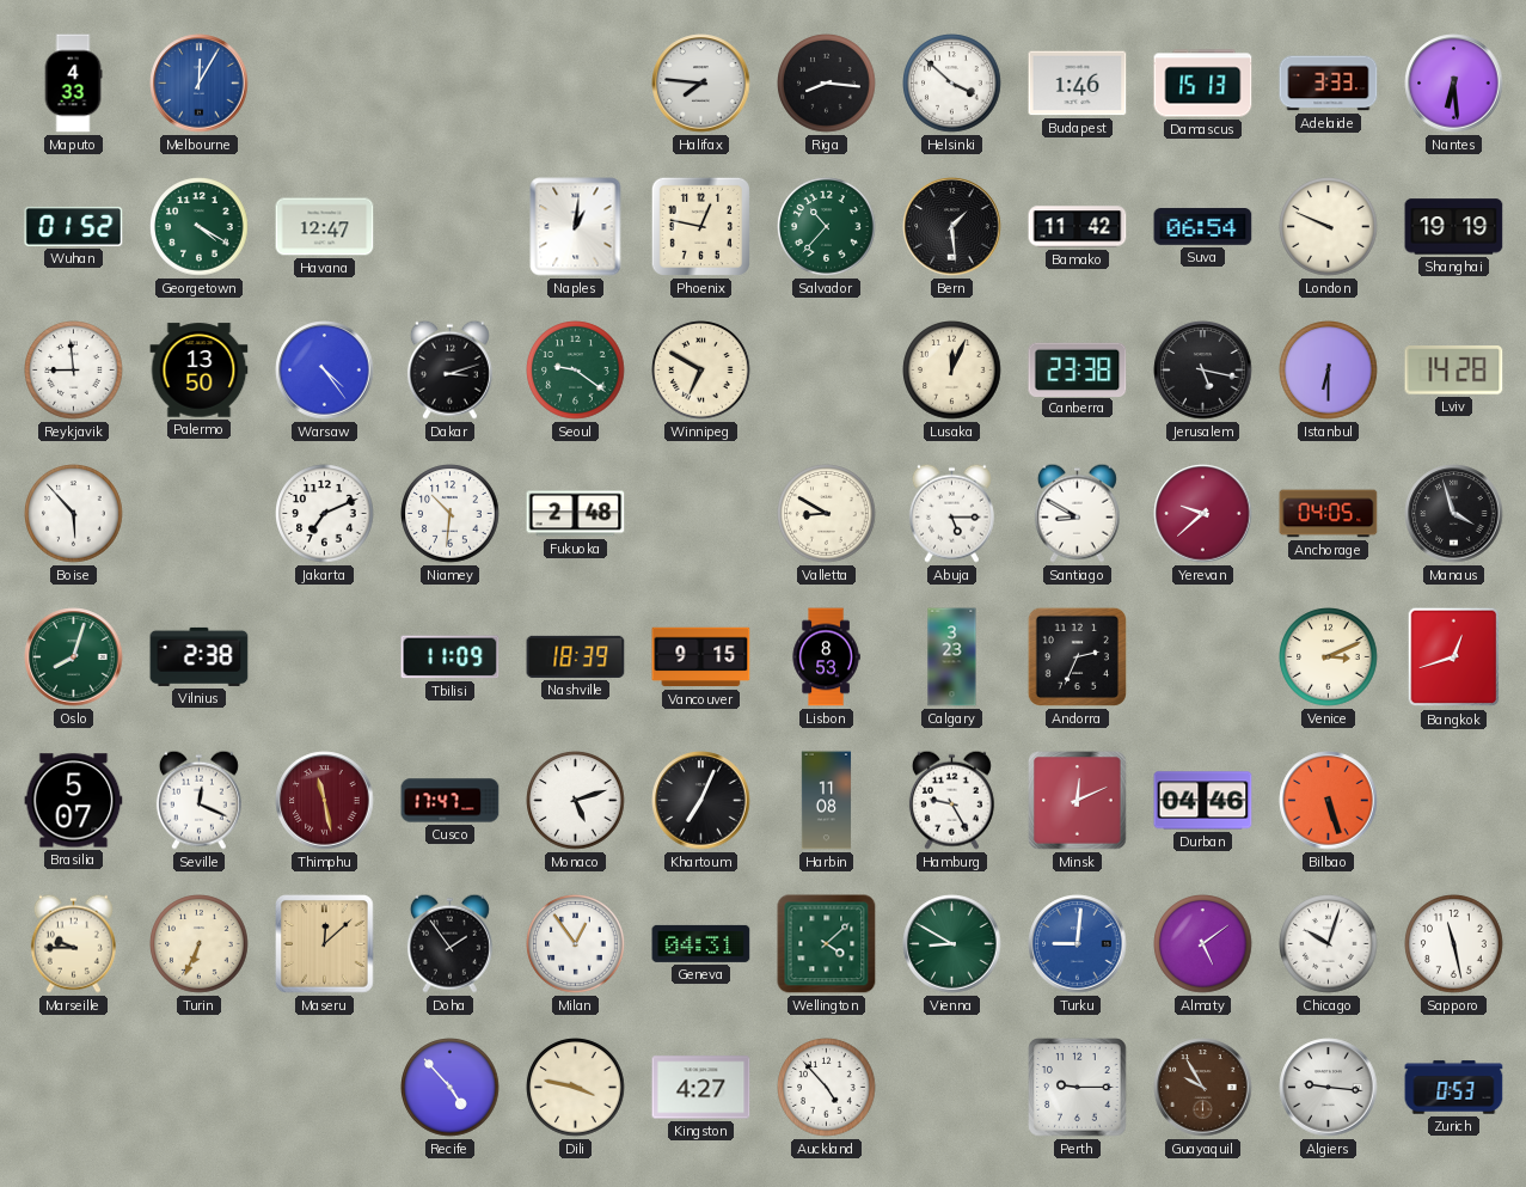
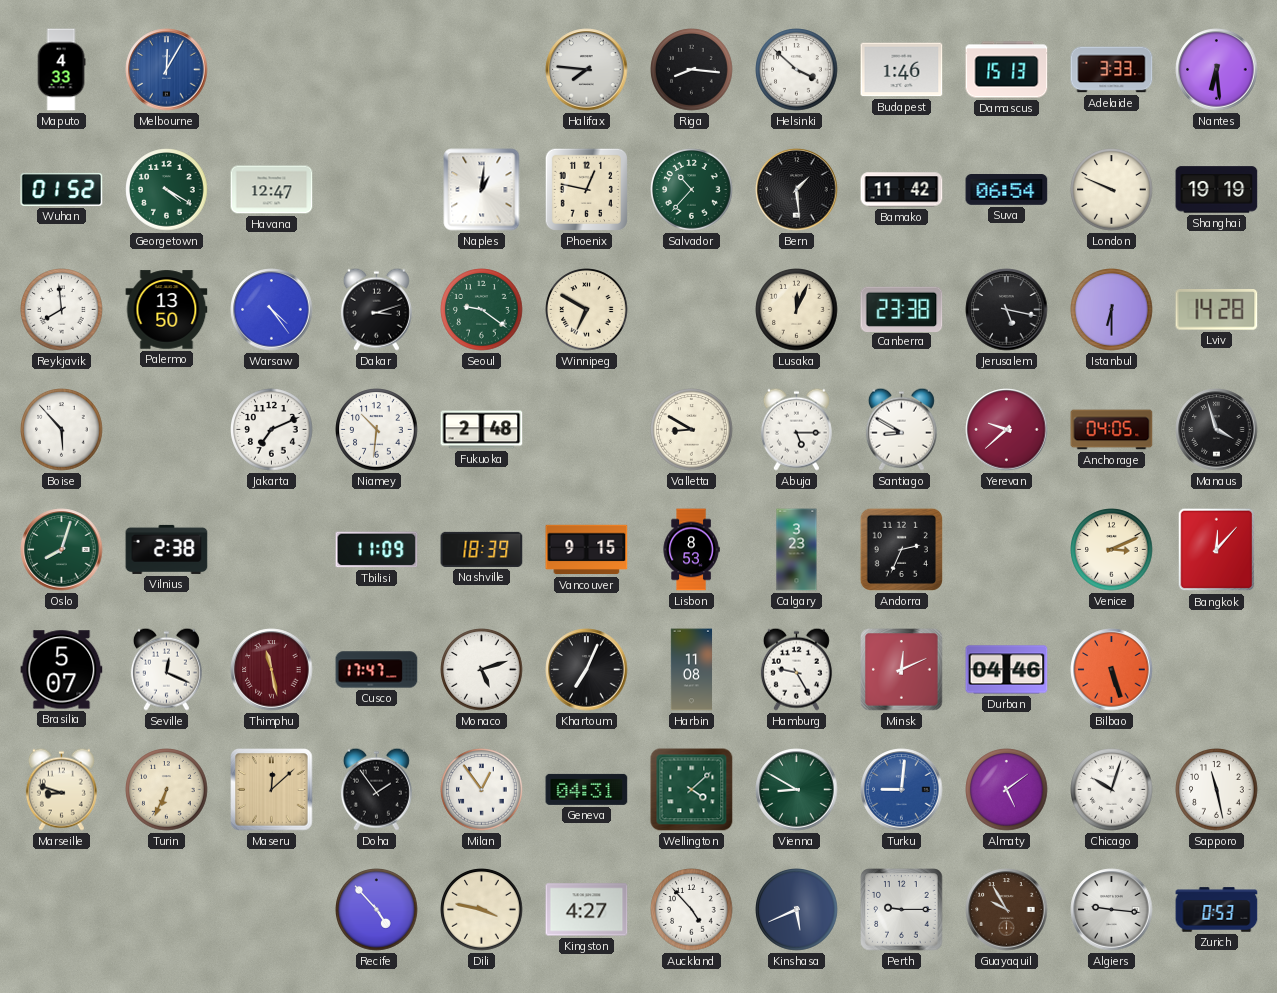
Reykjavik: 8:59 -> 7:59
Bangkok: 12:42 -> 12:07
Marseille: 9:45 -> 8:48
Kinshasa: none -> 5:41
